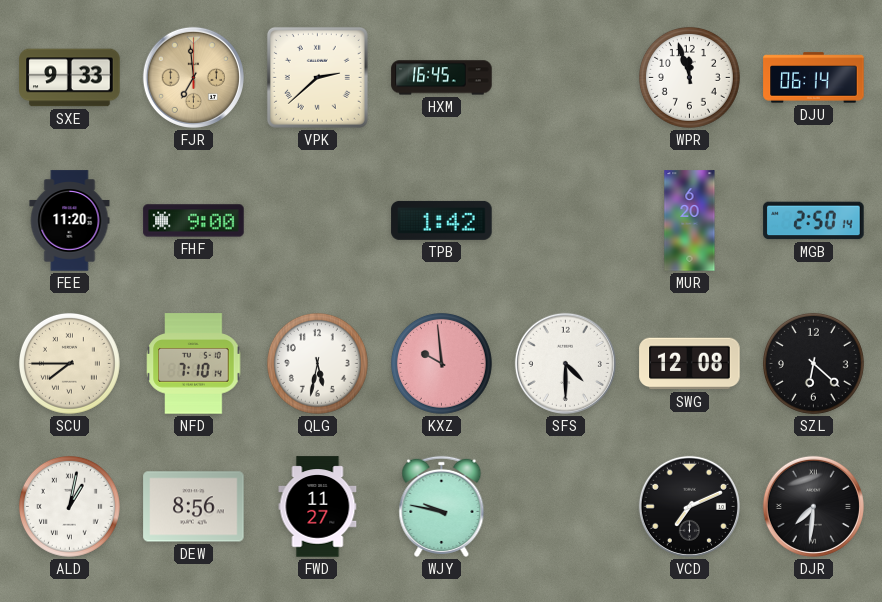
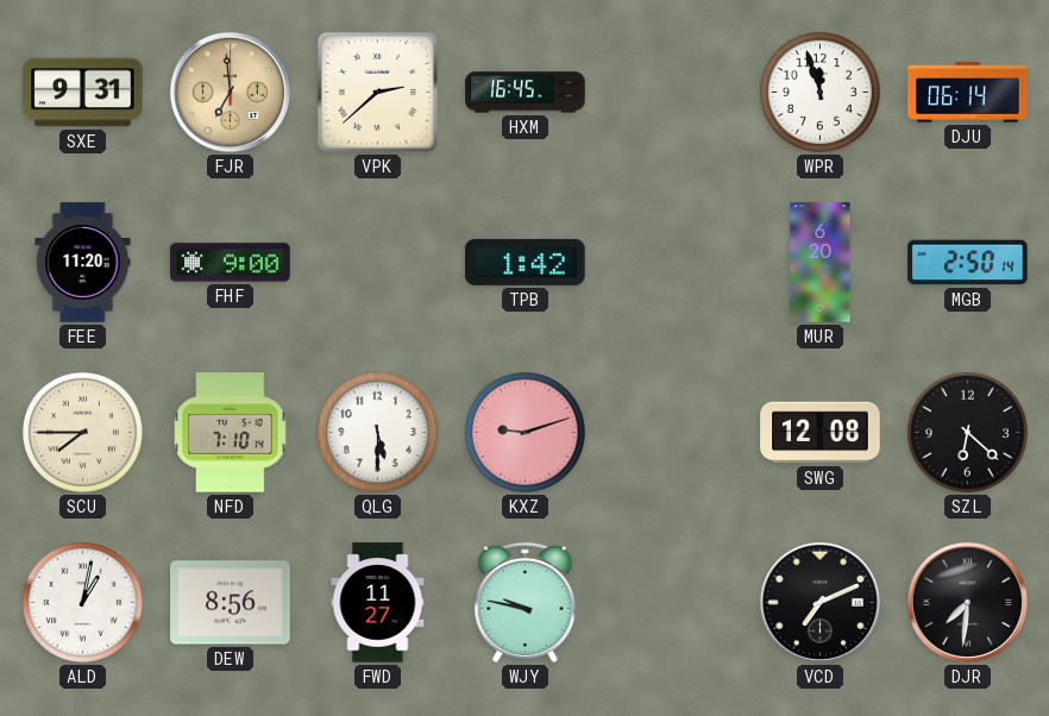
SXE: 9:33 -> 9:31
QLG: 5:32 -> 5:30
KXZ: 9:59 -> 9:12
SFS: 4:30 -> none
